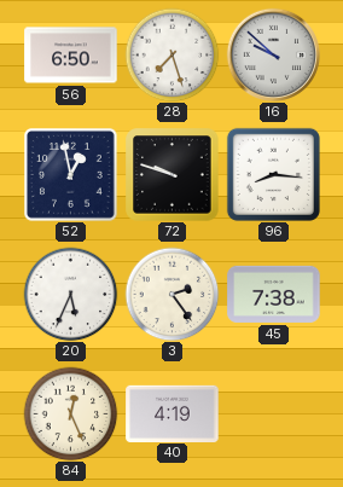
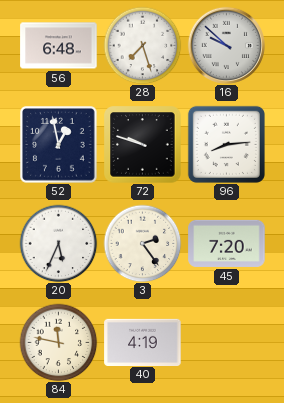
56: 6:50 -> 6:48
96: 8:16 -> 8:14
45: 7:38 -> 7:20
84: 12:26 -> 11:47
